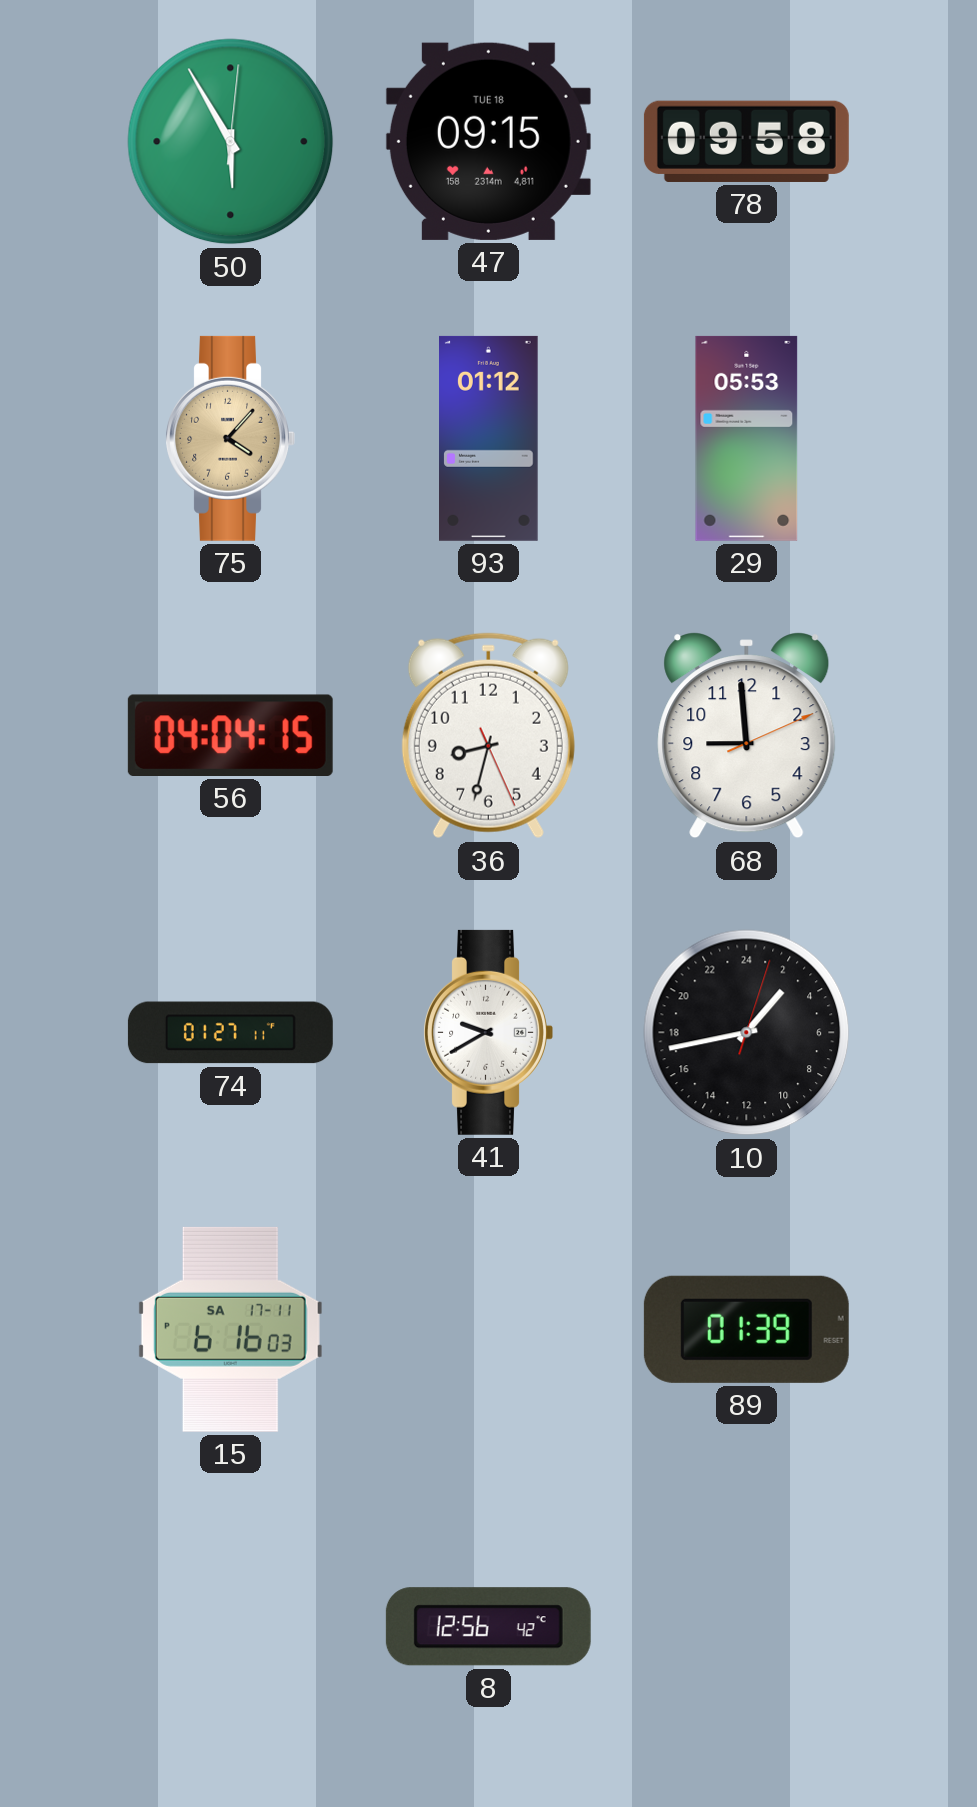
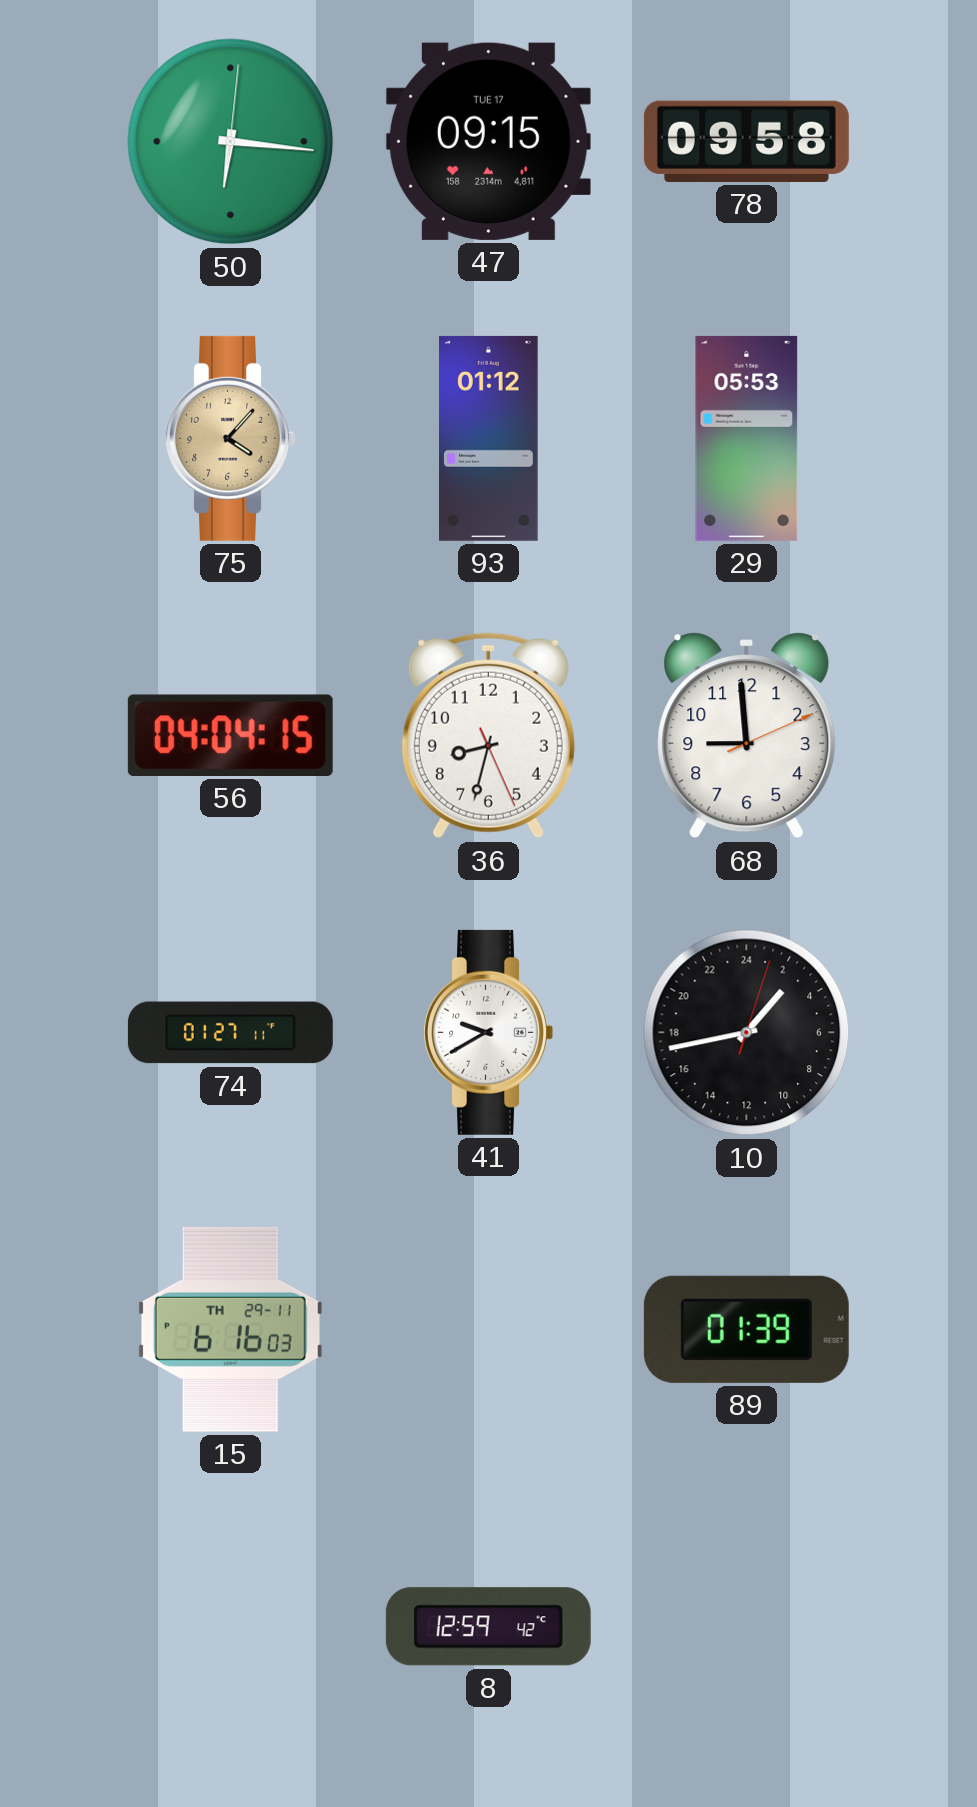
50: 5:55 -> 6:16
47 date: TUE 18 -> TUE 17
15 date: SA 17-11 -> TH 29-11
8: 12:56 -> 12:59
